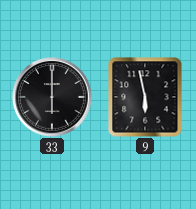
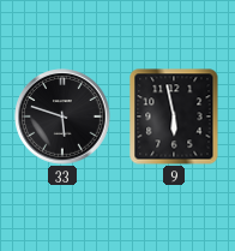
33: 6:00 -> 5:48
